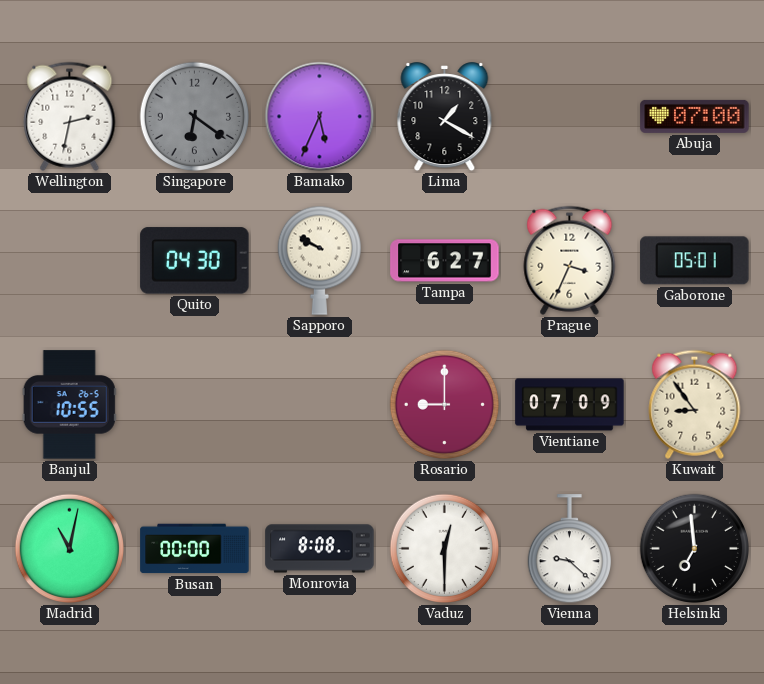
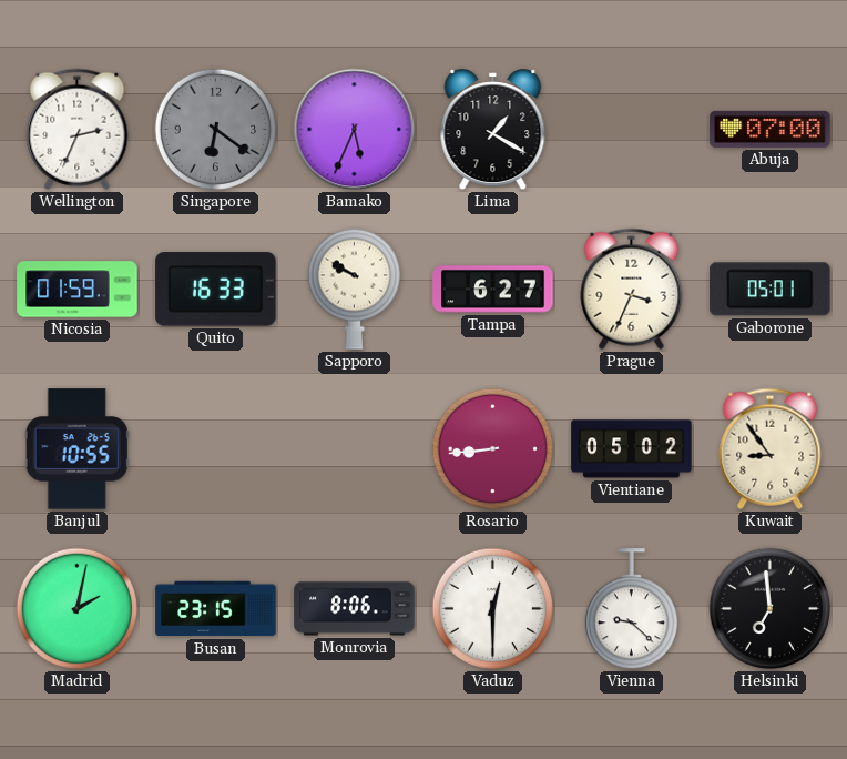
Wellington: 2:32 -> 2:34
Nicosia: none -> 01:59
Quito: 04:30 -> 16:33
Rosario: 9:00 -> 8:44
Vientiane: 07:09 -> 05:02
Madrid: 11:02 -> 2:02
Busan: 00:00 -> 23:15
Monrovia: 8:08 -> 8:06
